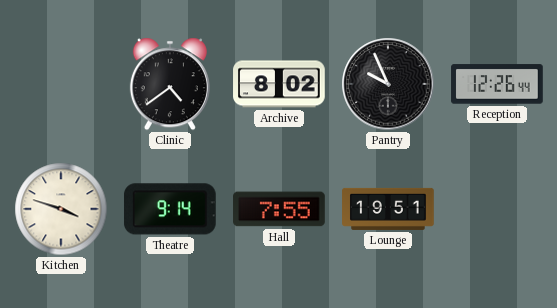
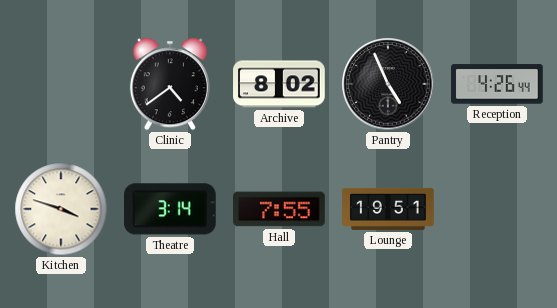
Pantry: 9:56 -> 4:56
Reception: 12:26 -> 4:26
Theatre: 9:14 -> 3:14
